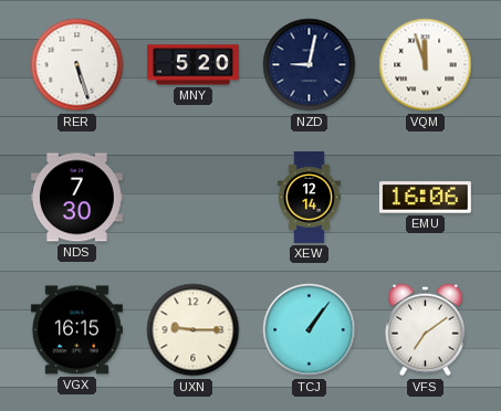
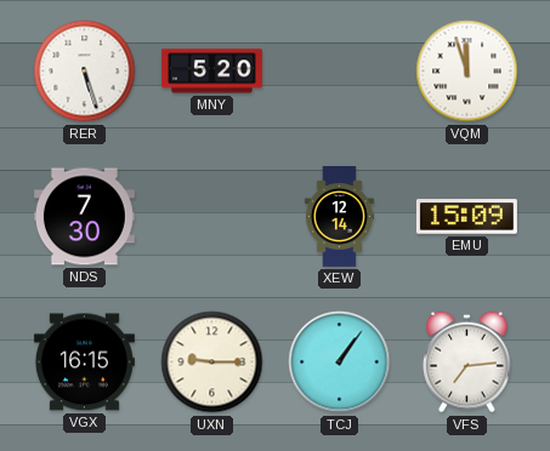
NZD: 9:02 -> none
EMU: 16:06 -> 15:09
VFS: 7:09 -> 7:14
